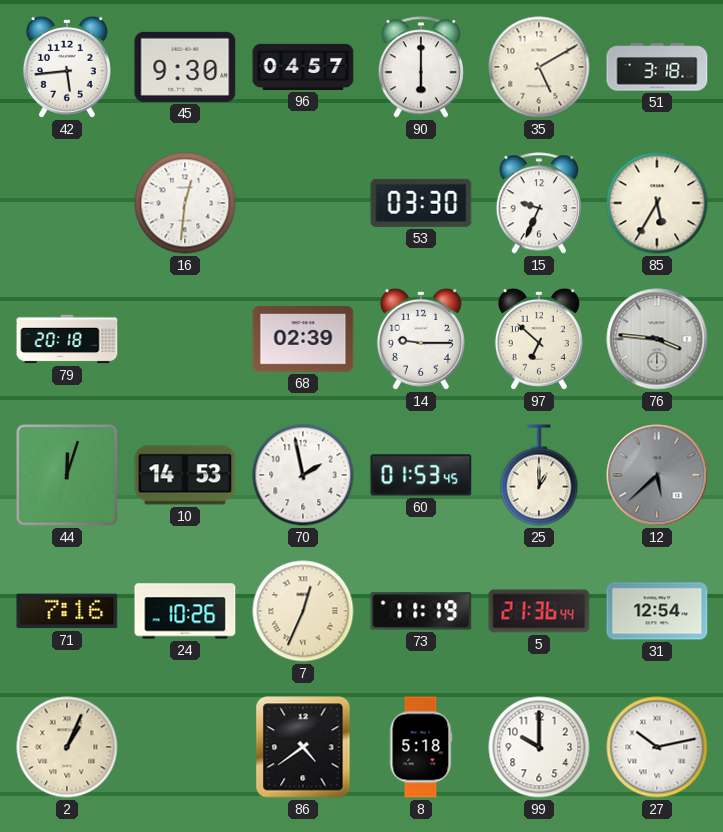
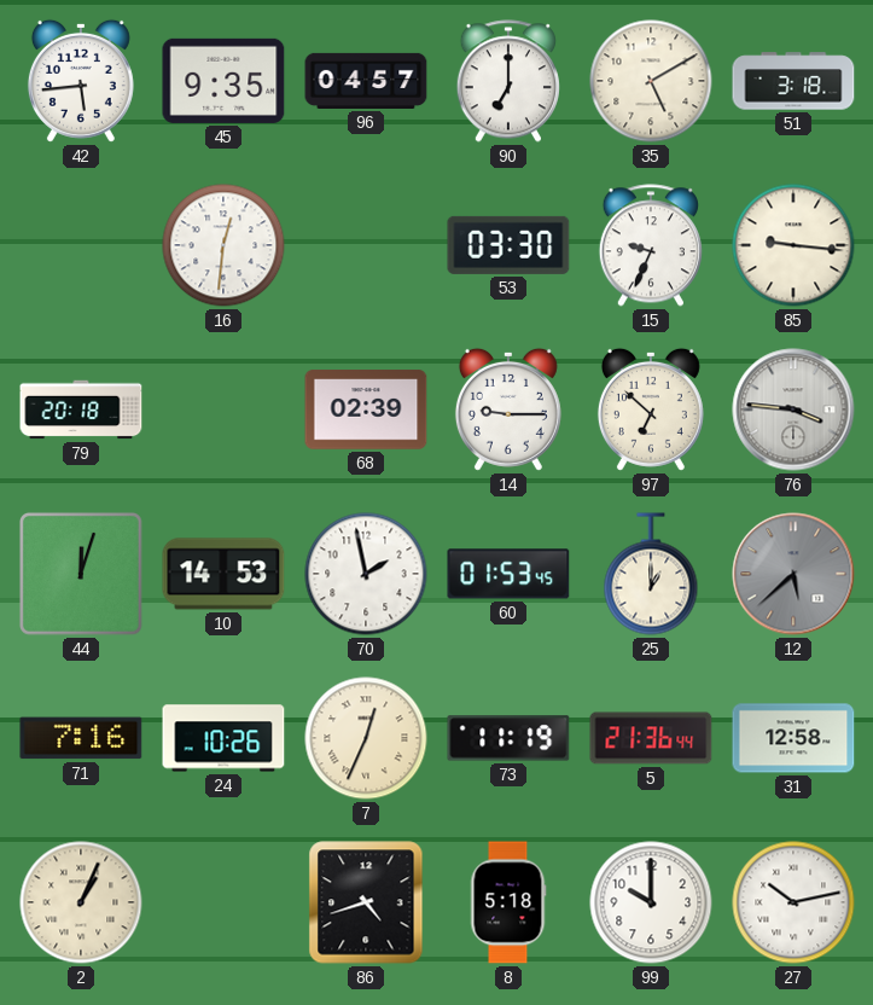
45: 9:30 -> 9:35
90: 6:00 -> 7:00
85: 5:35 -> 9:16
31: 12:54 -> 12:58
86: 4:39 -> 4:42
